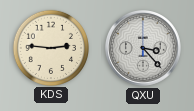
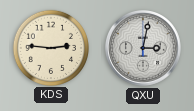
QXU: 3:23 -> 3:02
